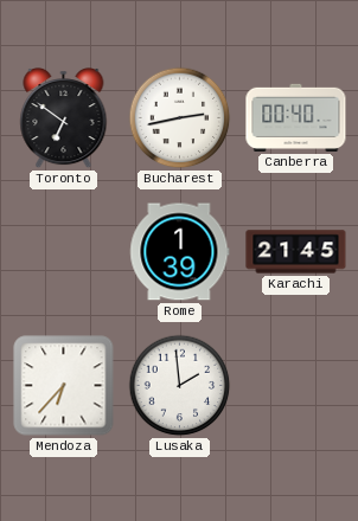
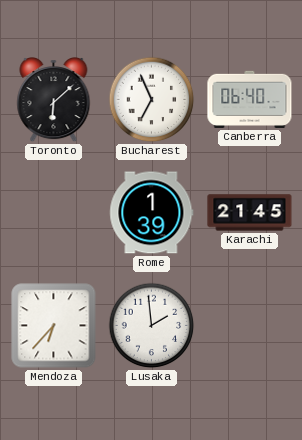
Toronto: 6:51 -> 6:08
Bucharest: 2:43 -> 6:56
Canberra: 00:40 -> 06:40
